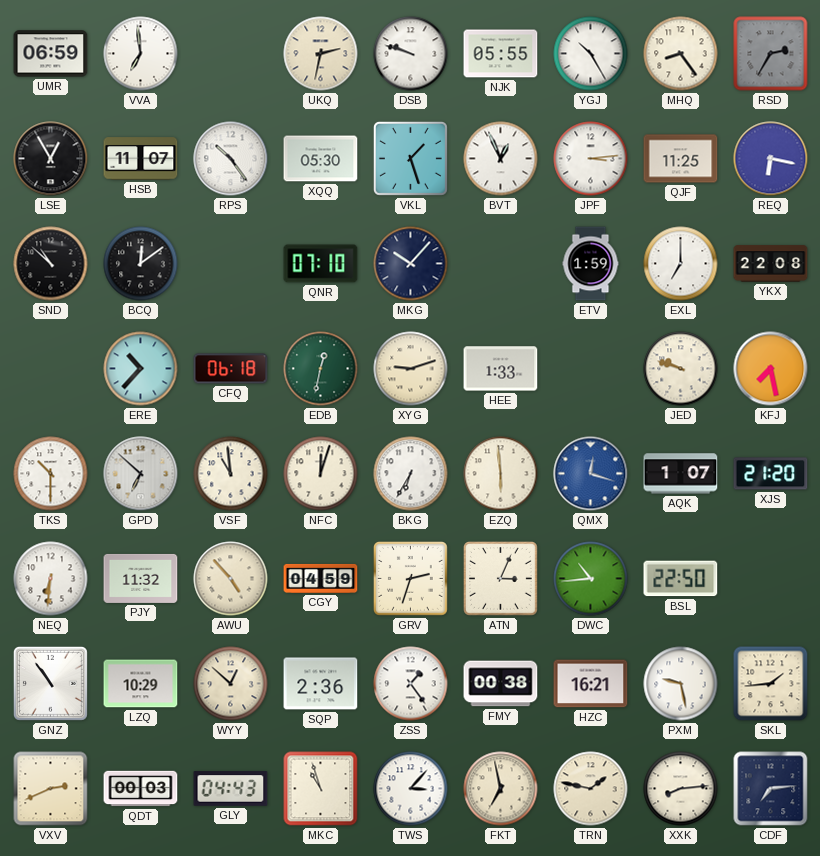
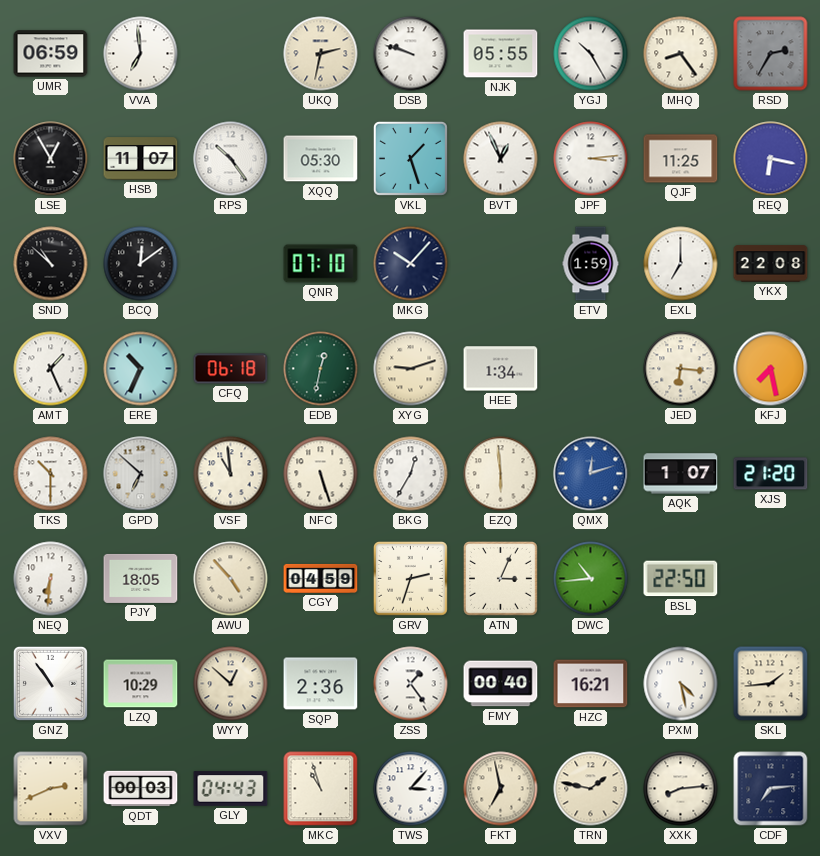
AMT: none -> 1:26
ERE: 10:37 -> 10:34
HEE: 1:33 -> 1:34
JED: 9:48 -> 6:16
NFC: 12:03 -> 5:27
BKG: 6:35 -> 12:35
QMX: 12:18 -> 12:12
PJY: 11:32 -> 18:05
FMY: 00:38 -> 00:40
PXM: 9:28 -> 4:28
